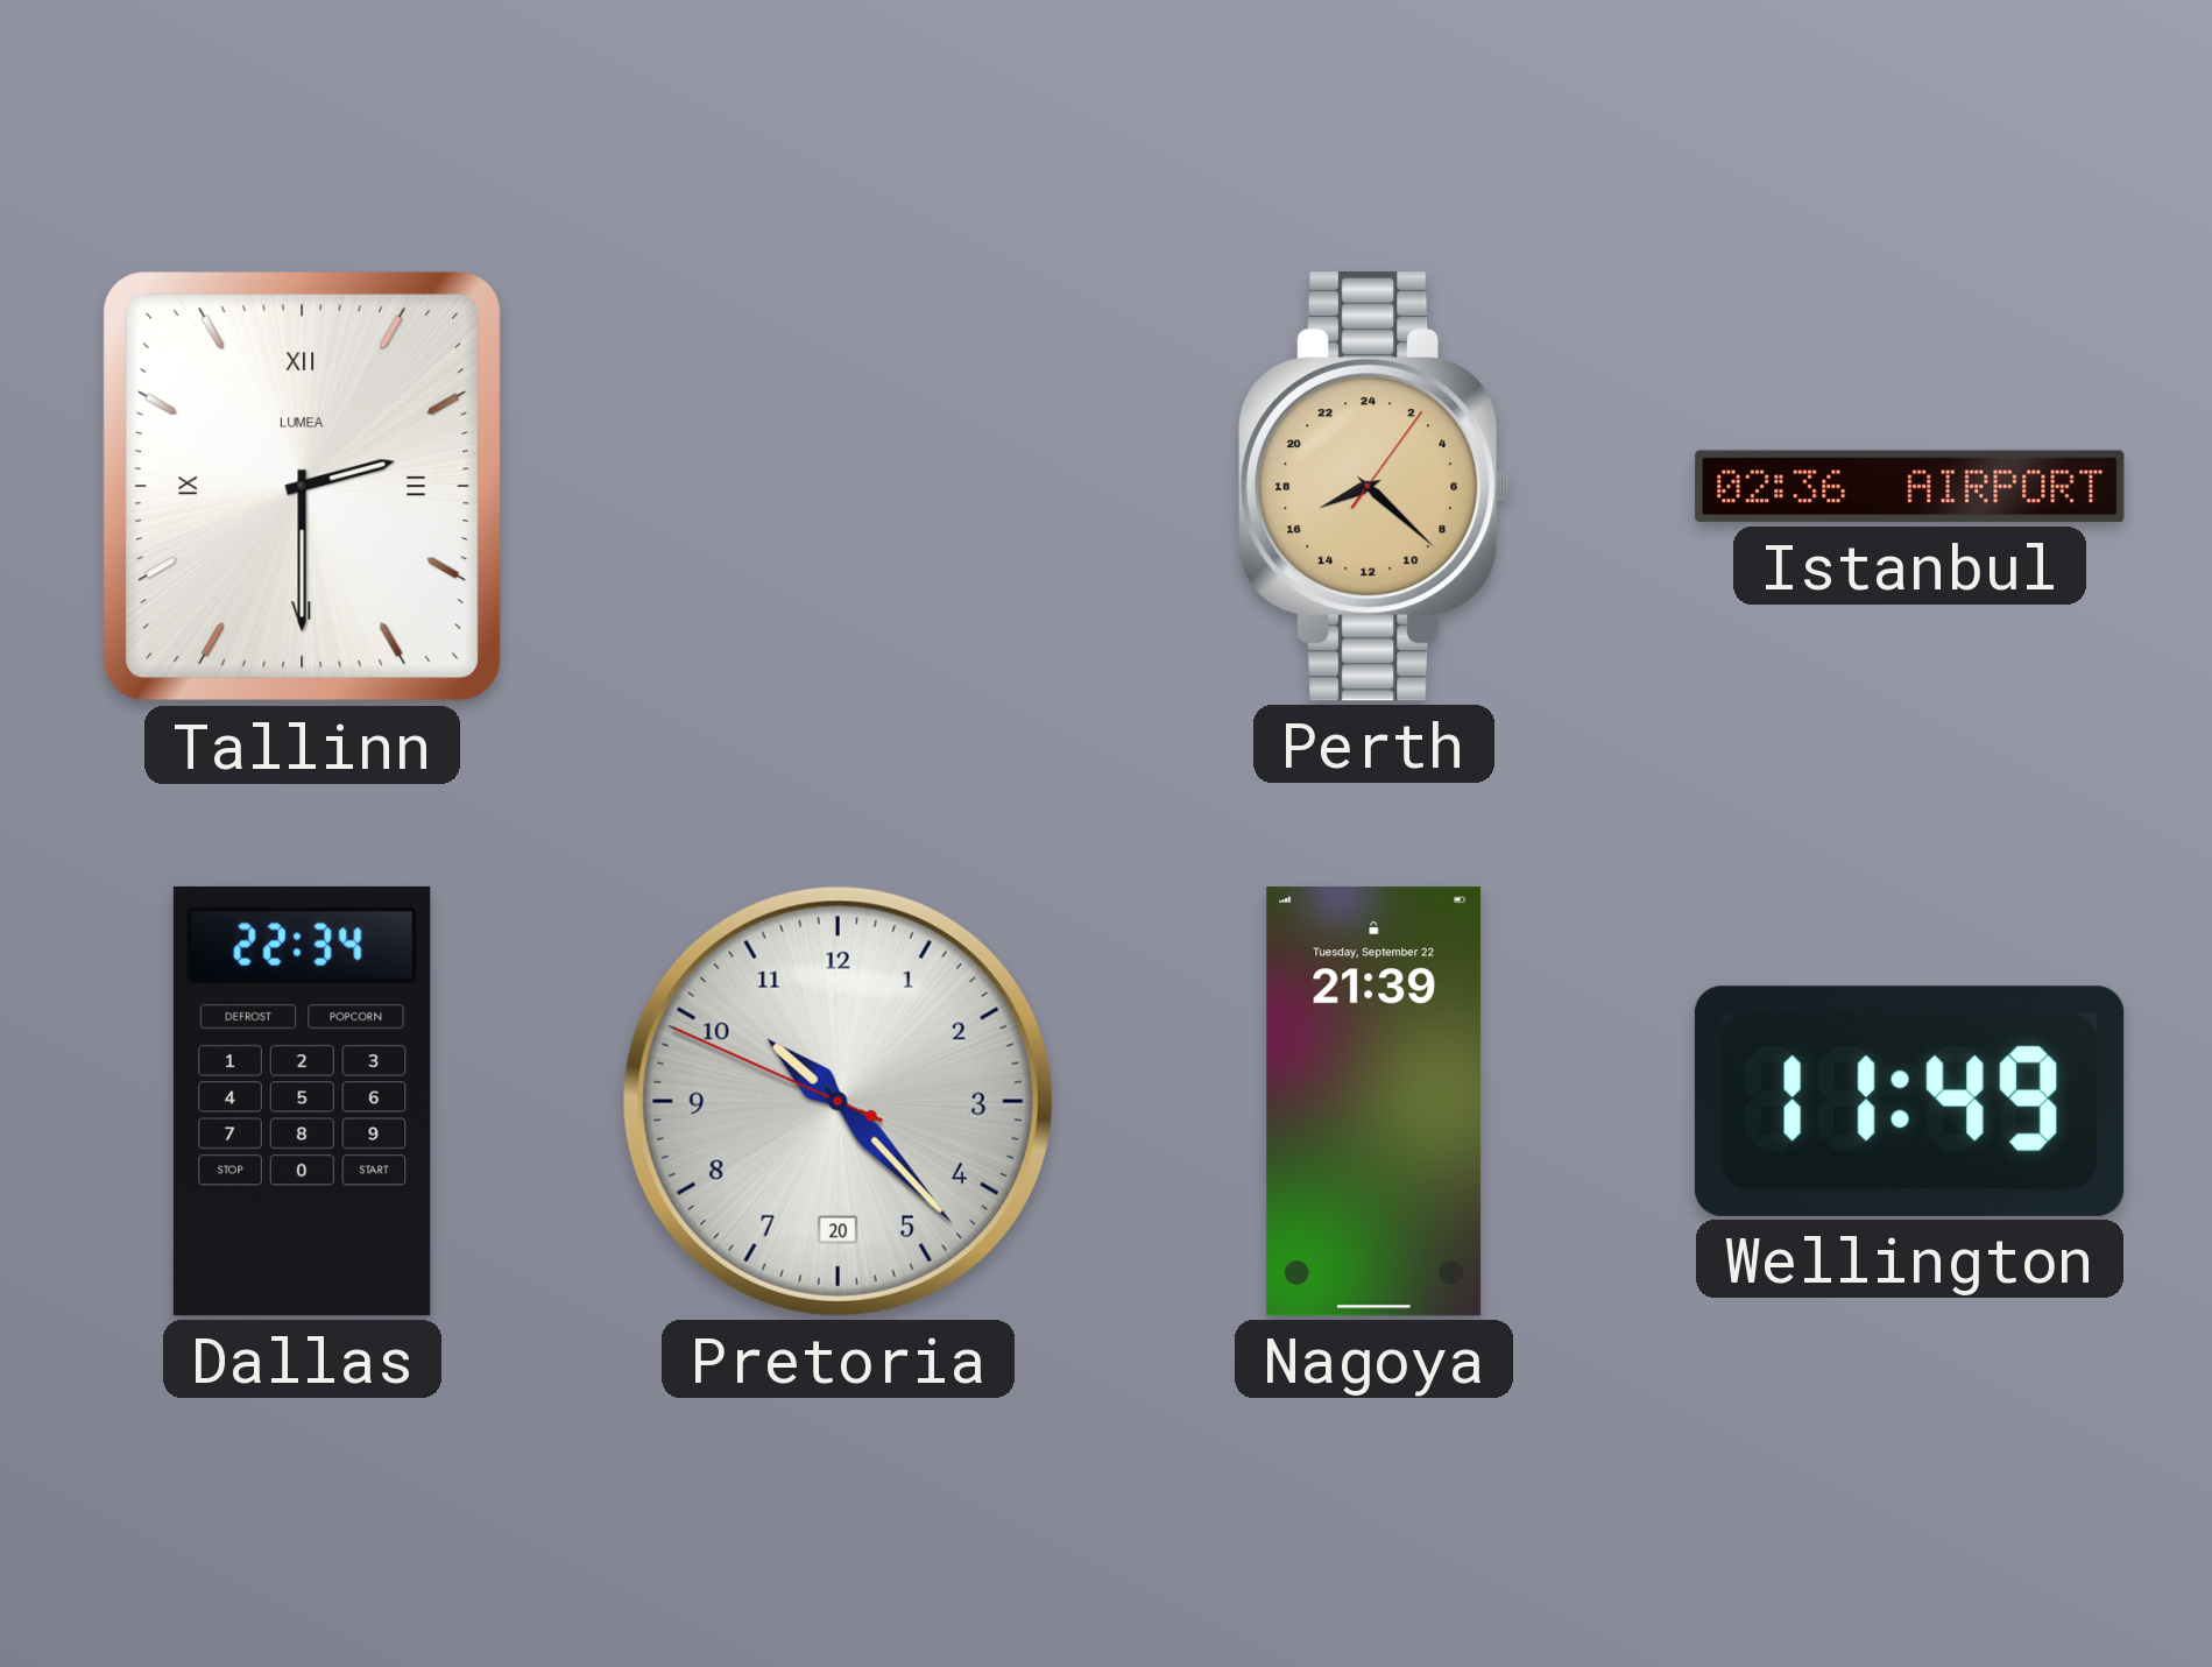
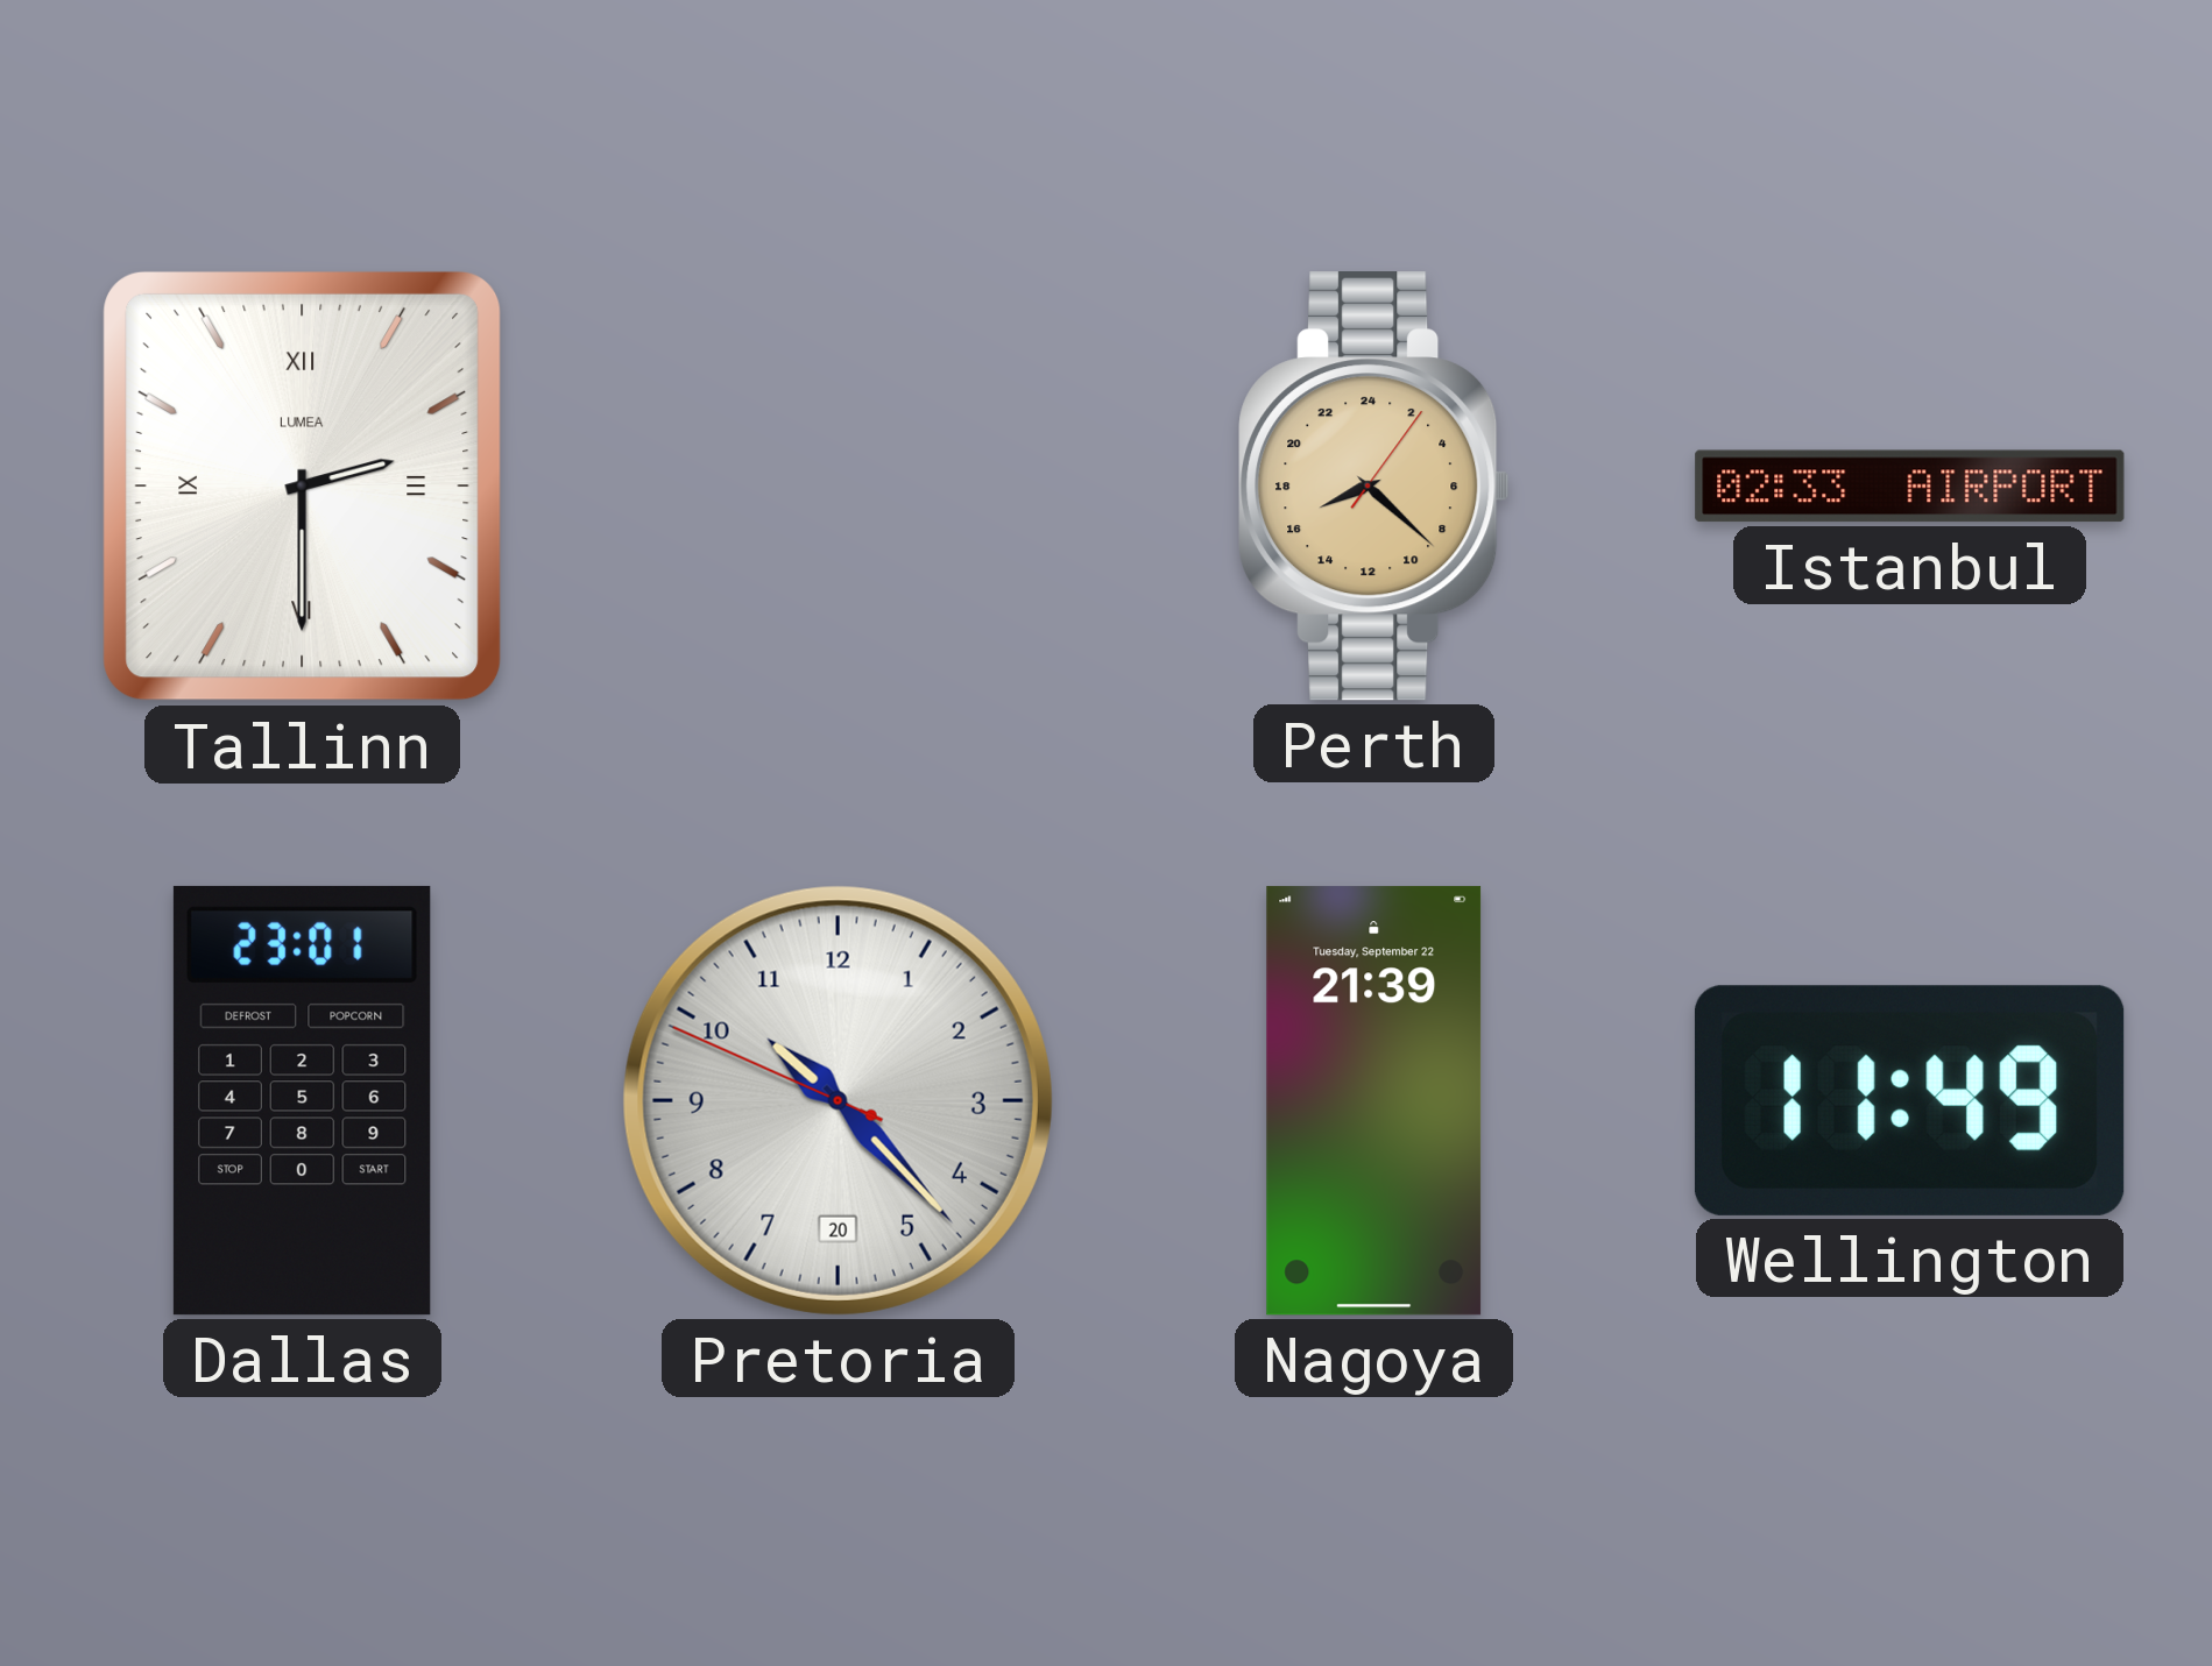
Istanbul: 02:36 -> 02:33
Dallas: 22:34 -> 23:01
